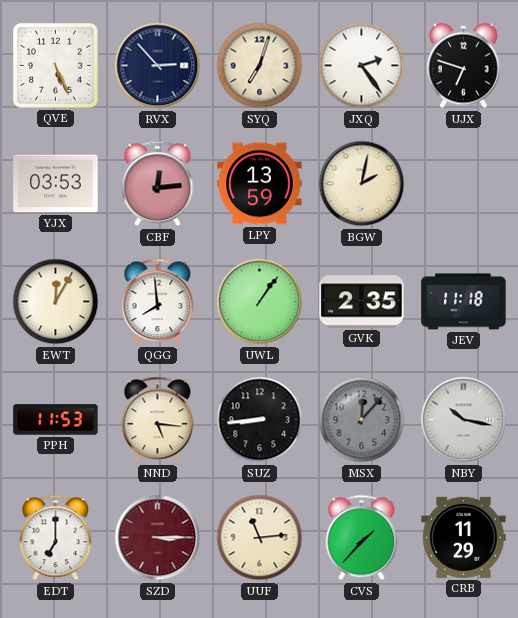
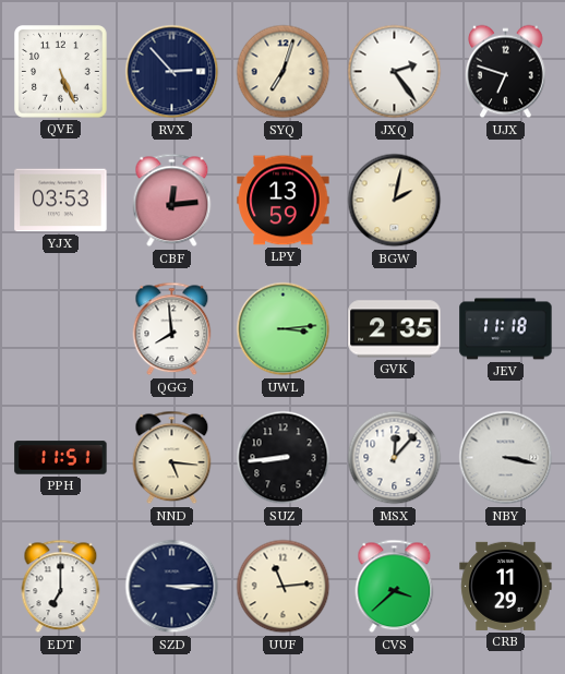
EWT: 12:05 -> none
UWL: 1:06 -> 3:14
PPH: 11:53 -> 11:51
MSX dial: grey -> white
NBY: 10:17 -> 3:17
SZD dial: burgundy -> navy
CVS: 1:37 -> 3:38
